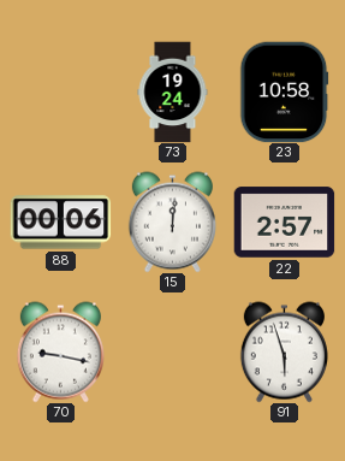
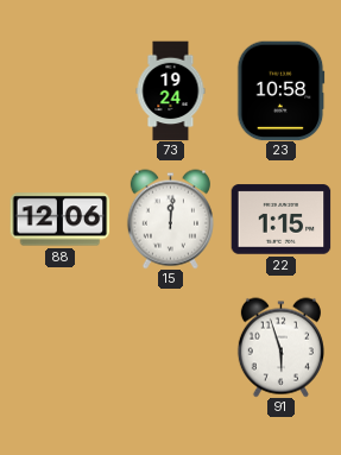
88: 00:06 -> 12:06
22: 2:57 -> 1:15
70: 9:17 -> none
